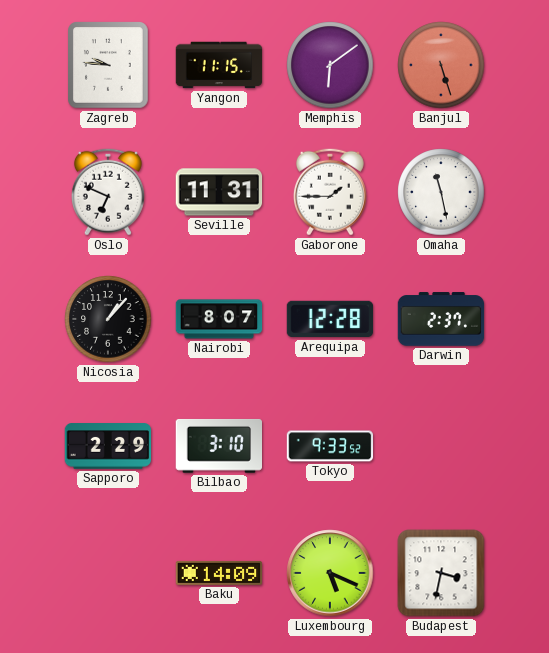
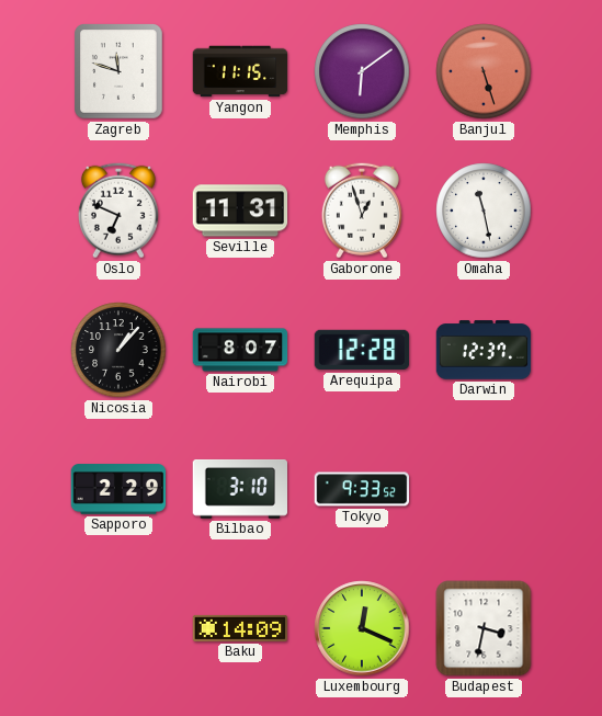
Zagreb: 9:46 -> 11:48
Gaborone: 1:45 -> 12:57
Darwin: 2:37 -> 12:37
Luxembourg: 5:19 -> 12:19
